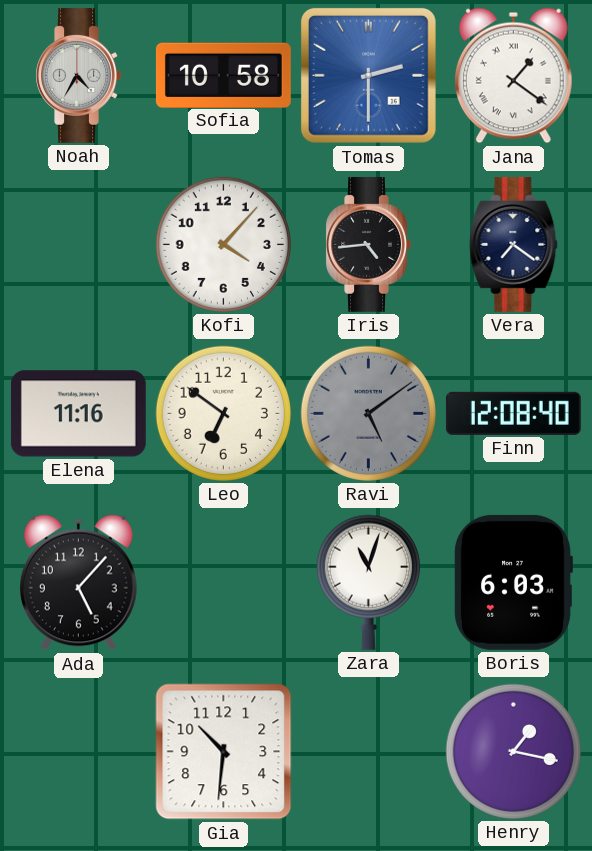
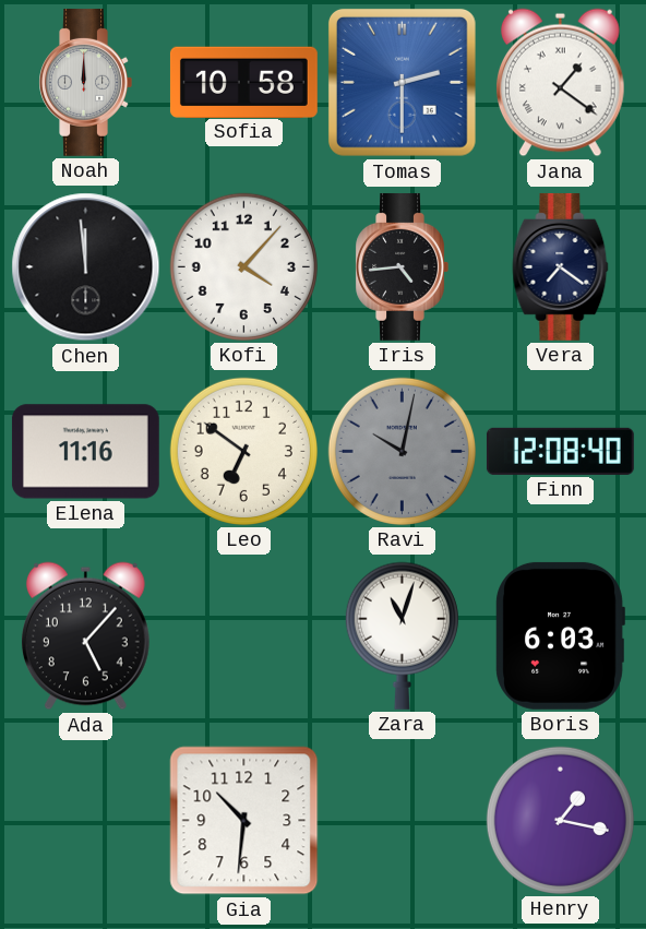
Noah: 4:35 -> 12:00
Chen: none -> 11:59
Ravi: 5:09 -> 10:02
